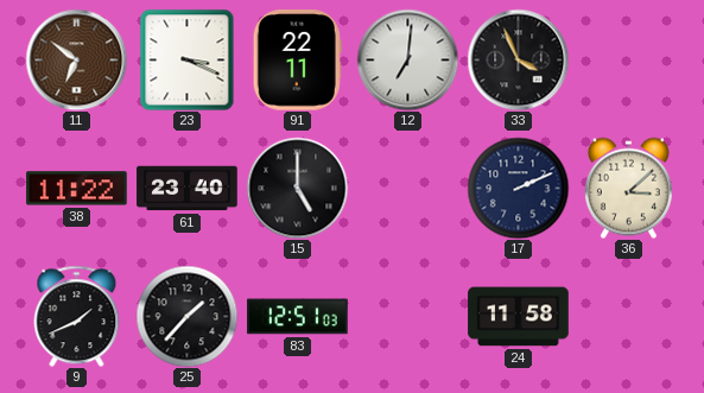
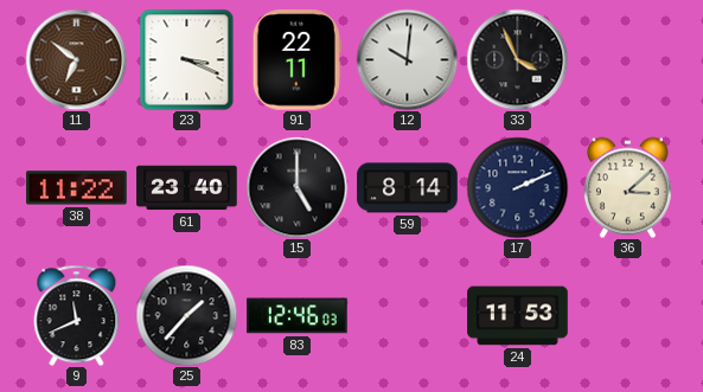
12: 7:01 -> 10:01
59: none -> 8:14
9: 1:41 -> 11:41
83: 12:51 -> 12:46
24: 11:58 -> 11:53
